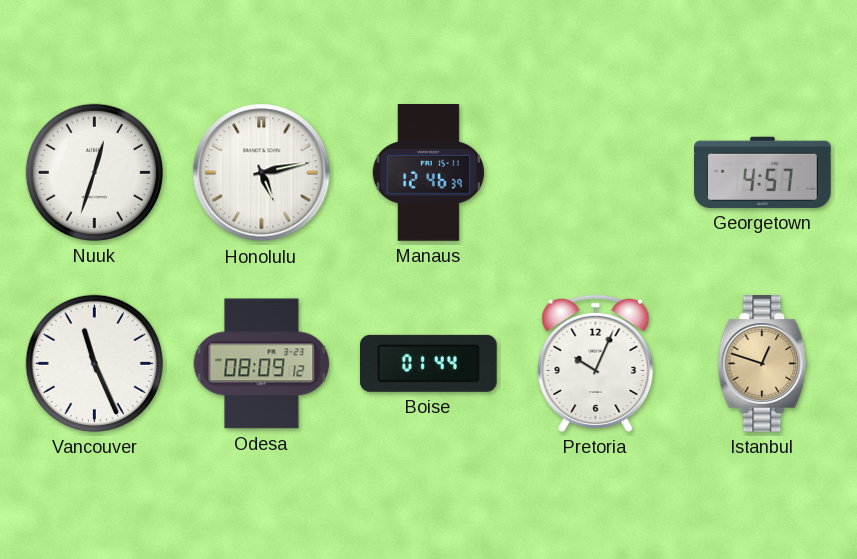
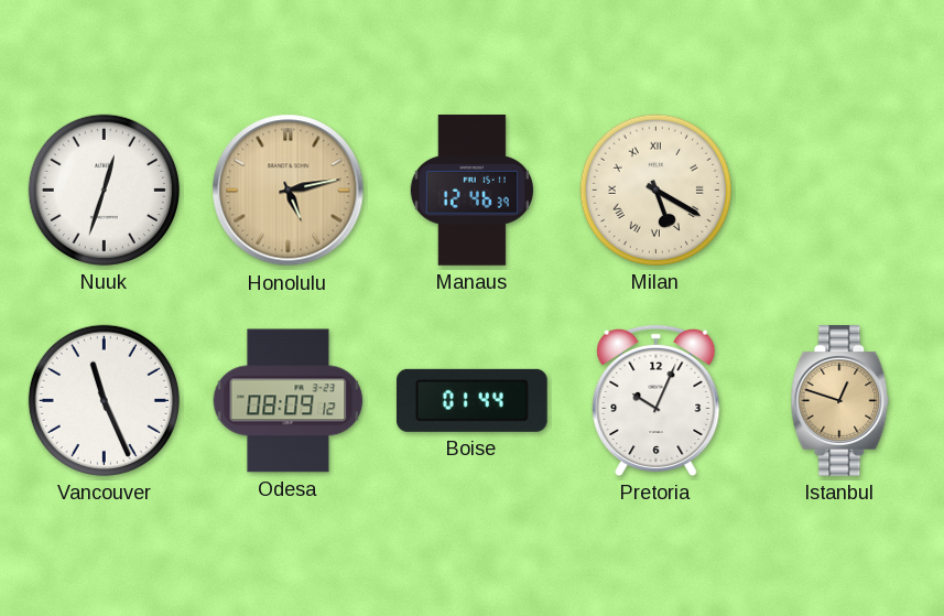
Honolulu dial: white -> champagne
Milan: none -> 5:20
Georgetown: 4:57 -> none
